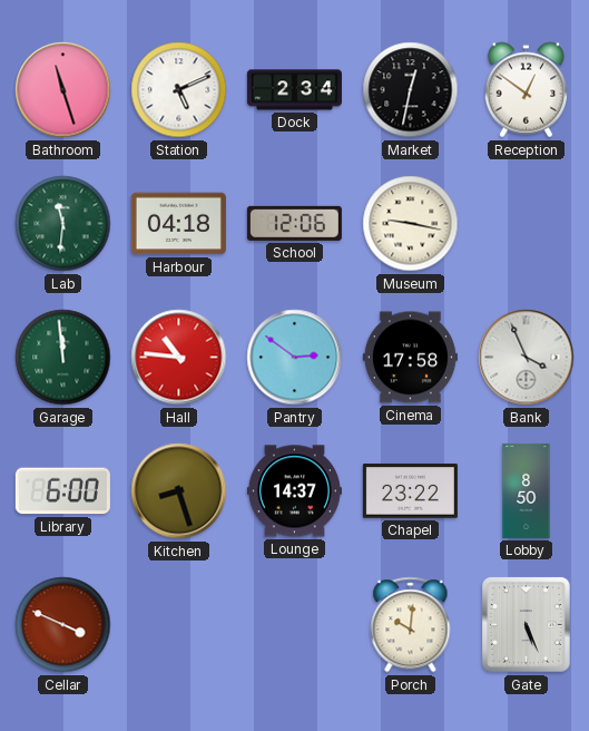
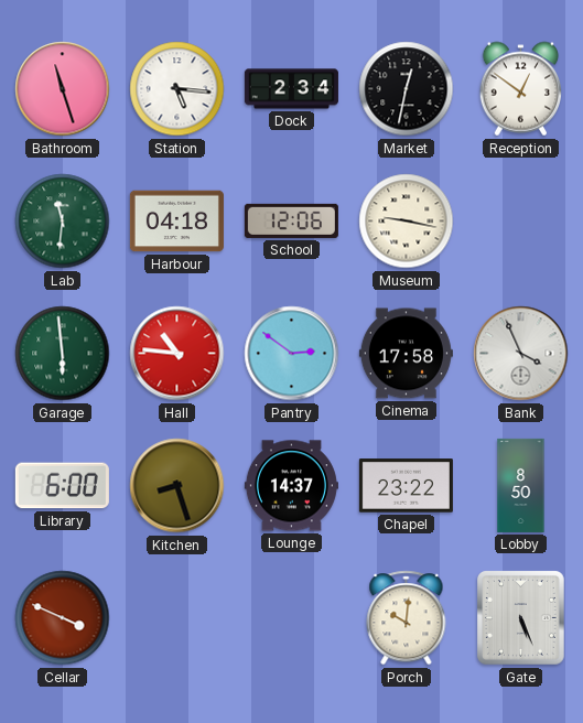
Station: 5:11 -> 5:16
Garage: 11:59 -> 5:59
